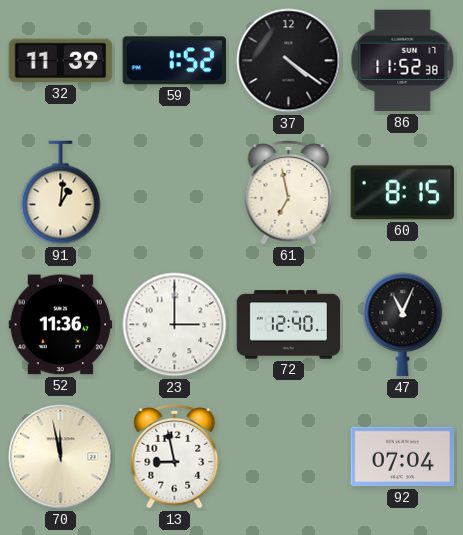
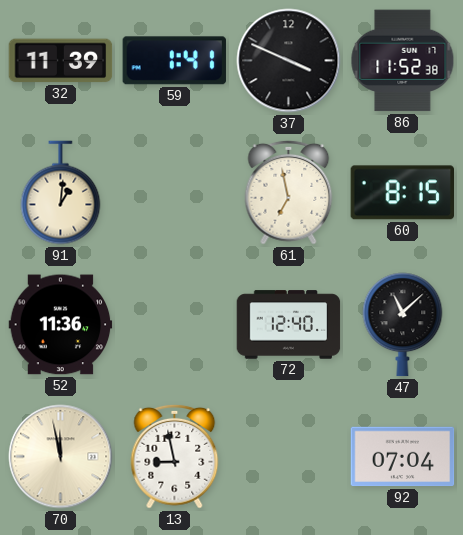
59: 1:52 -> 1:41
37: 4:21 -> 3:49
23: 3:00 -> none
47: 11:04 -> 11:08
